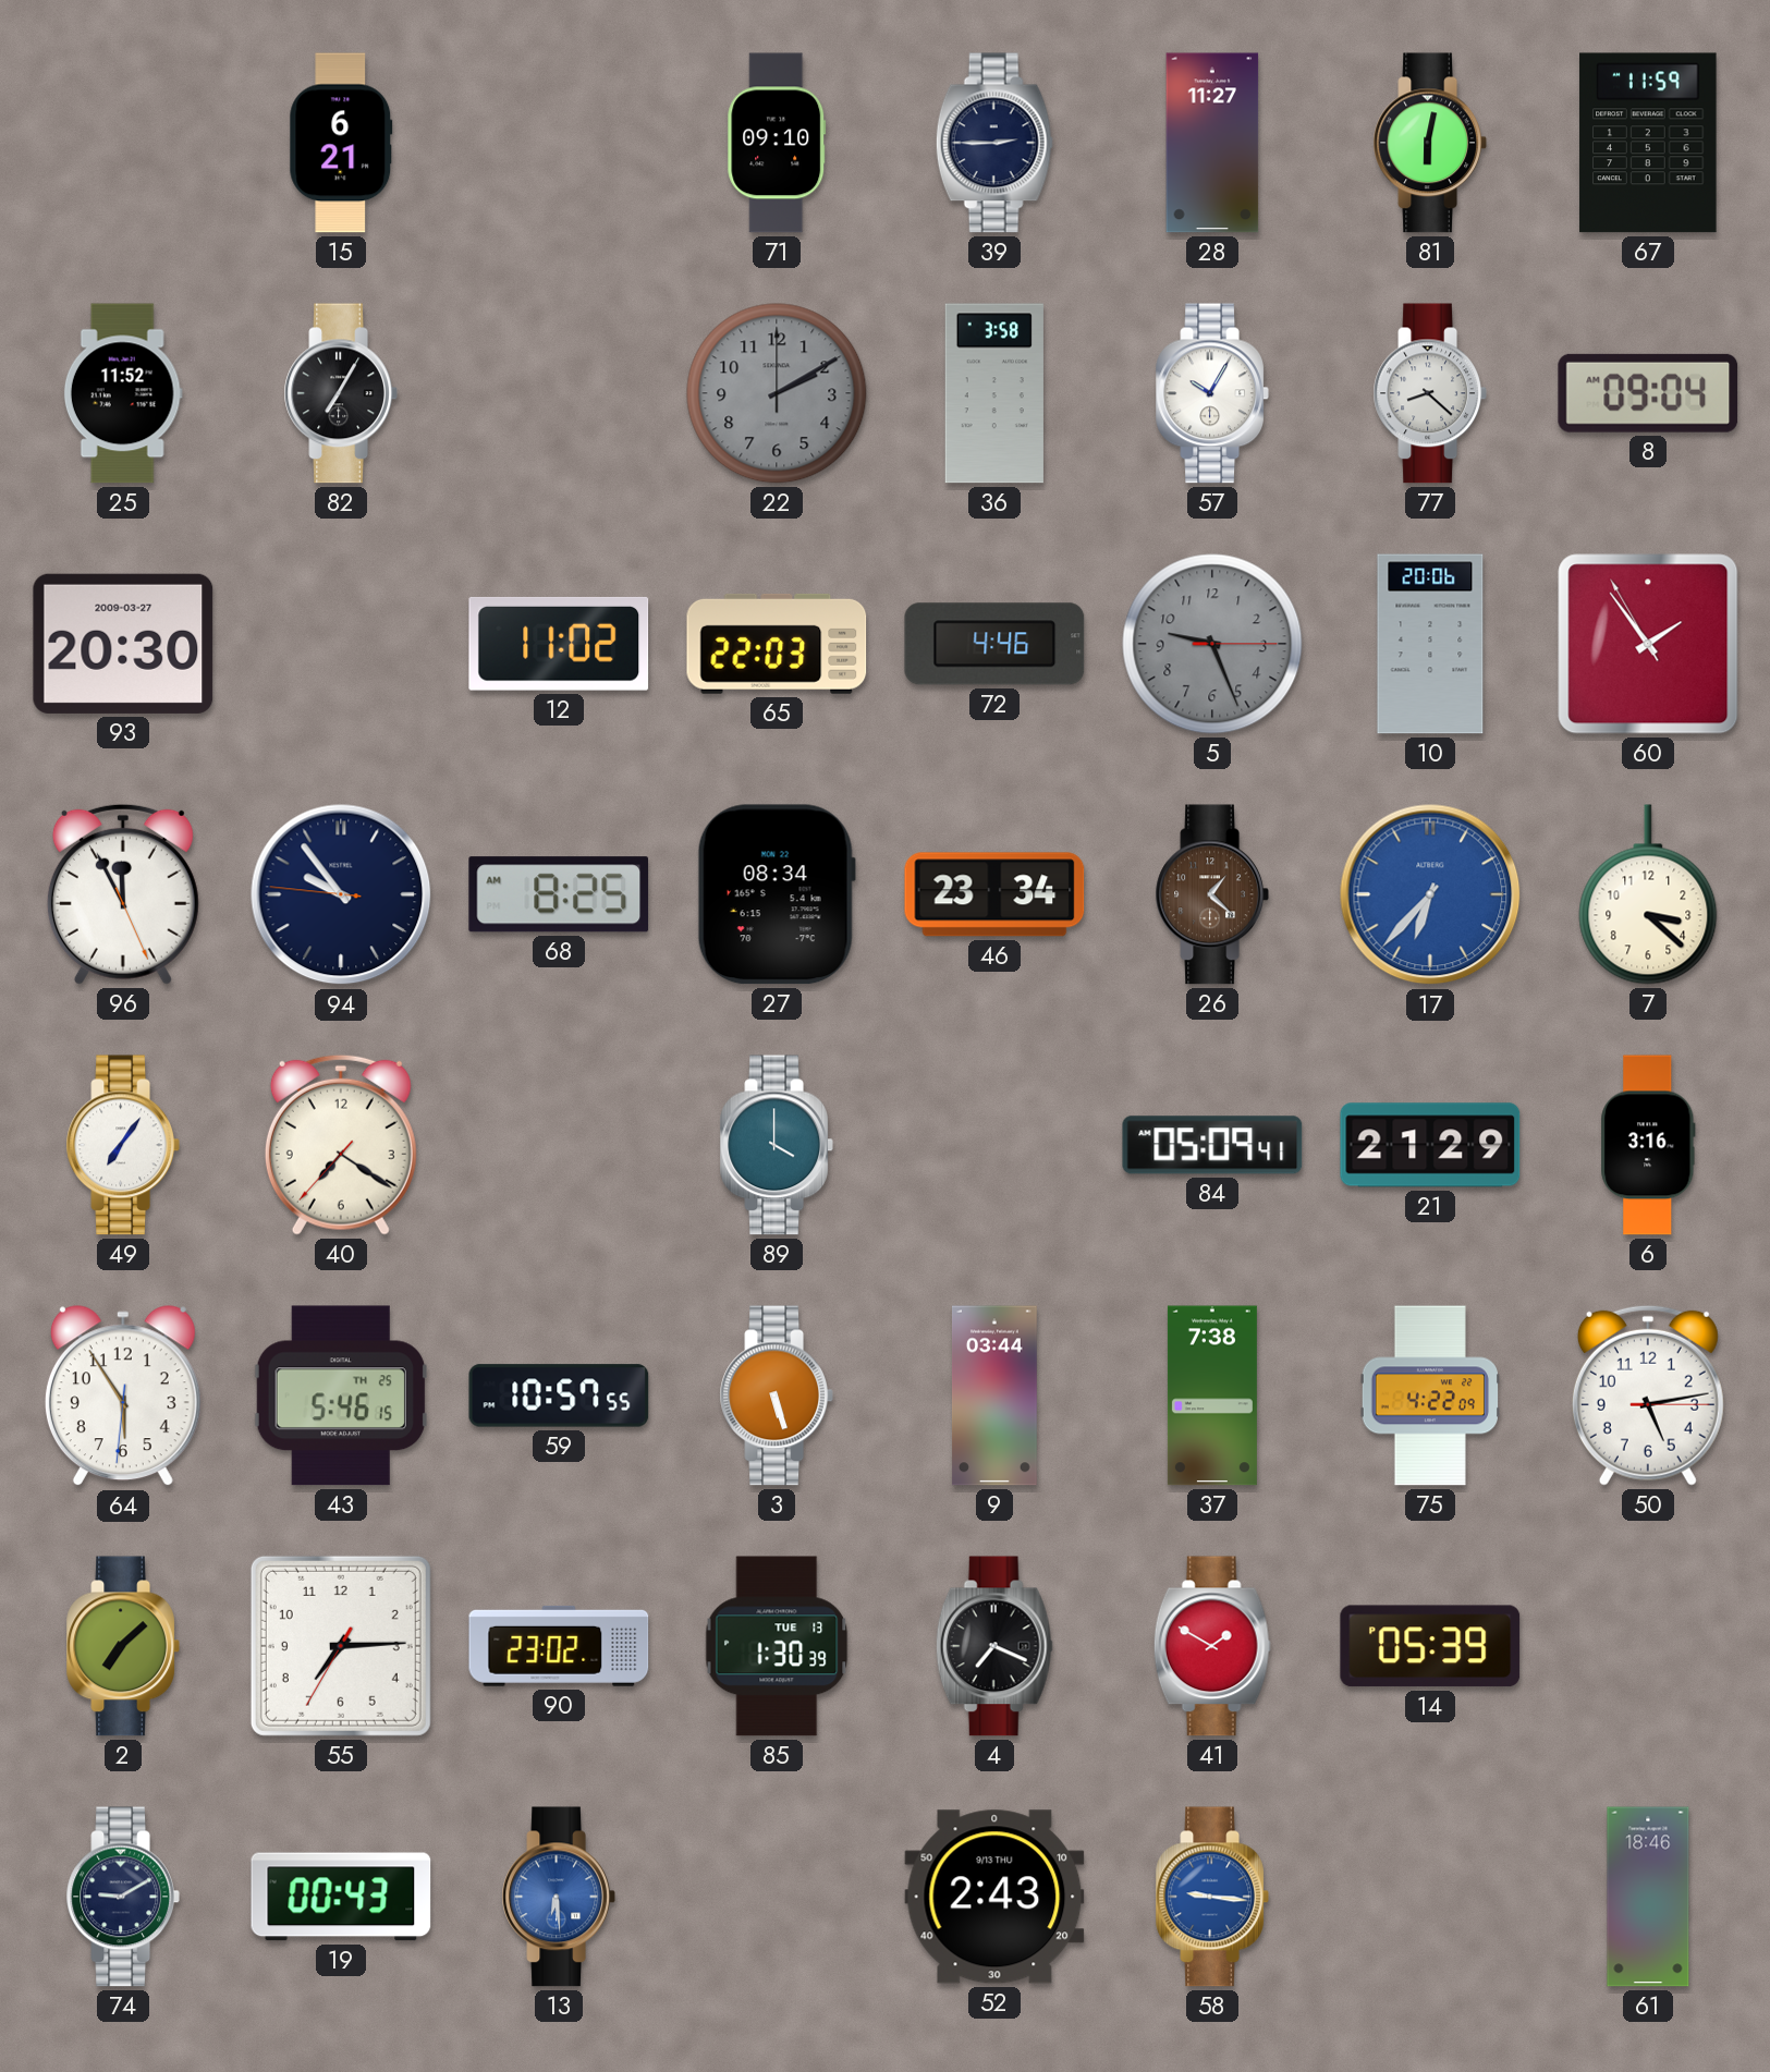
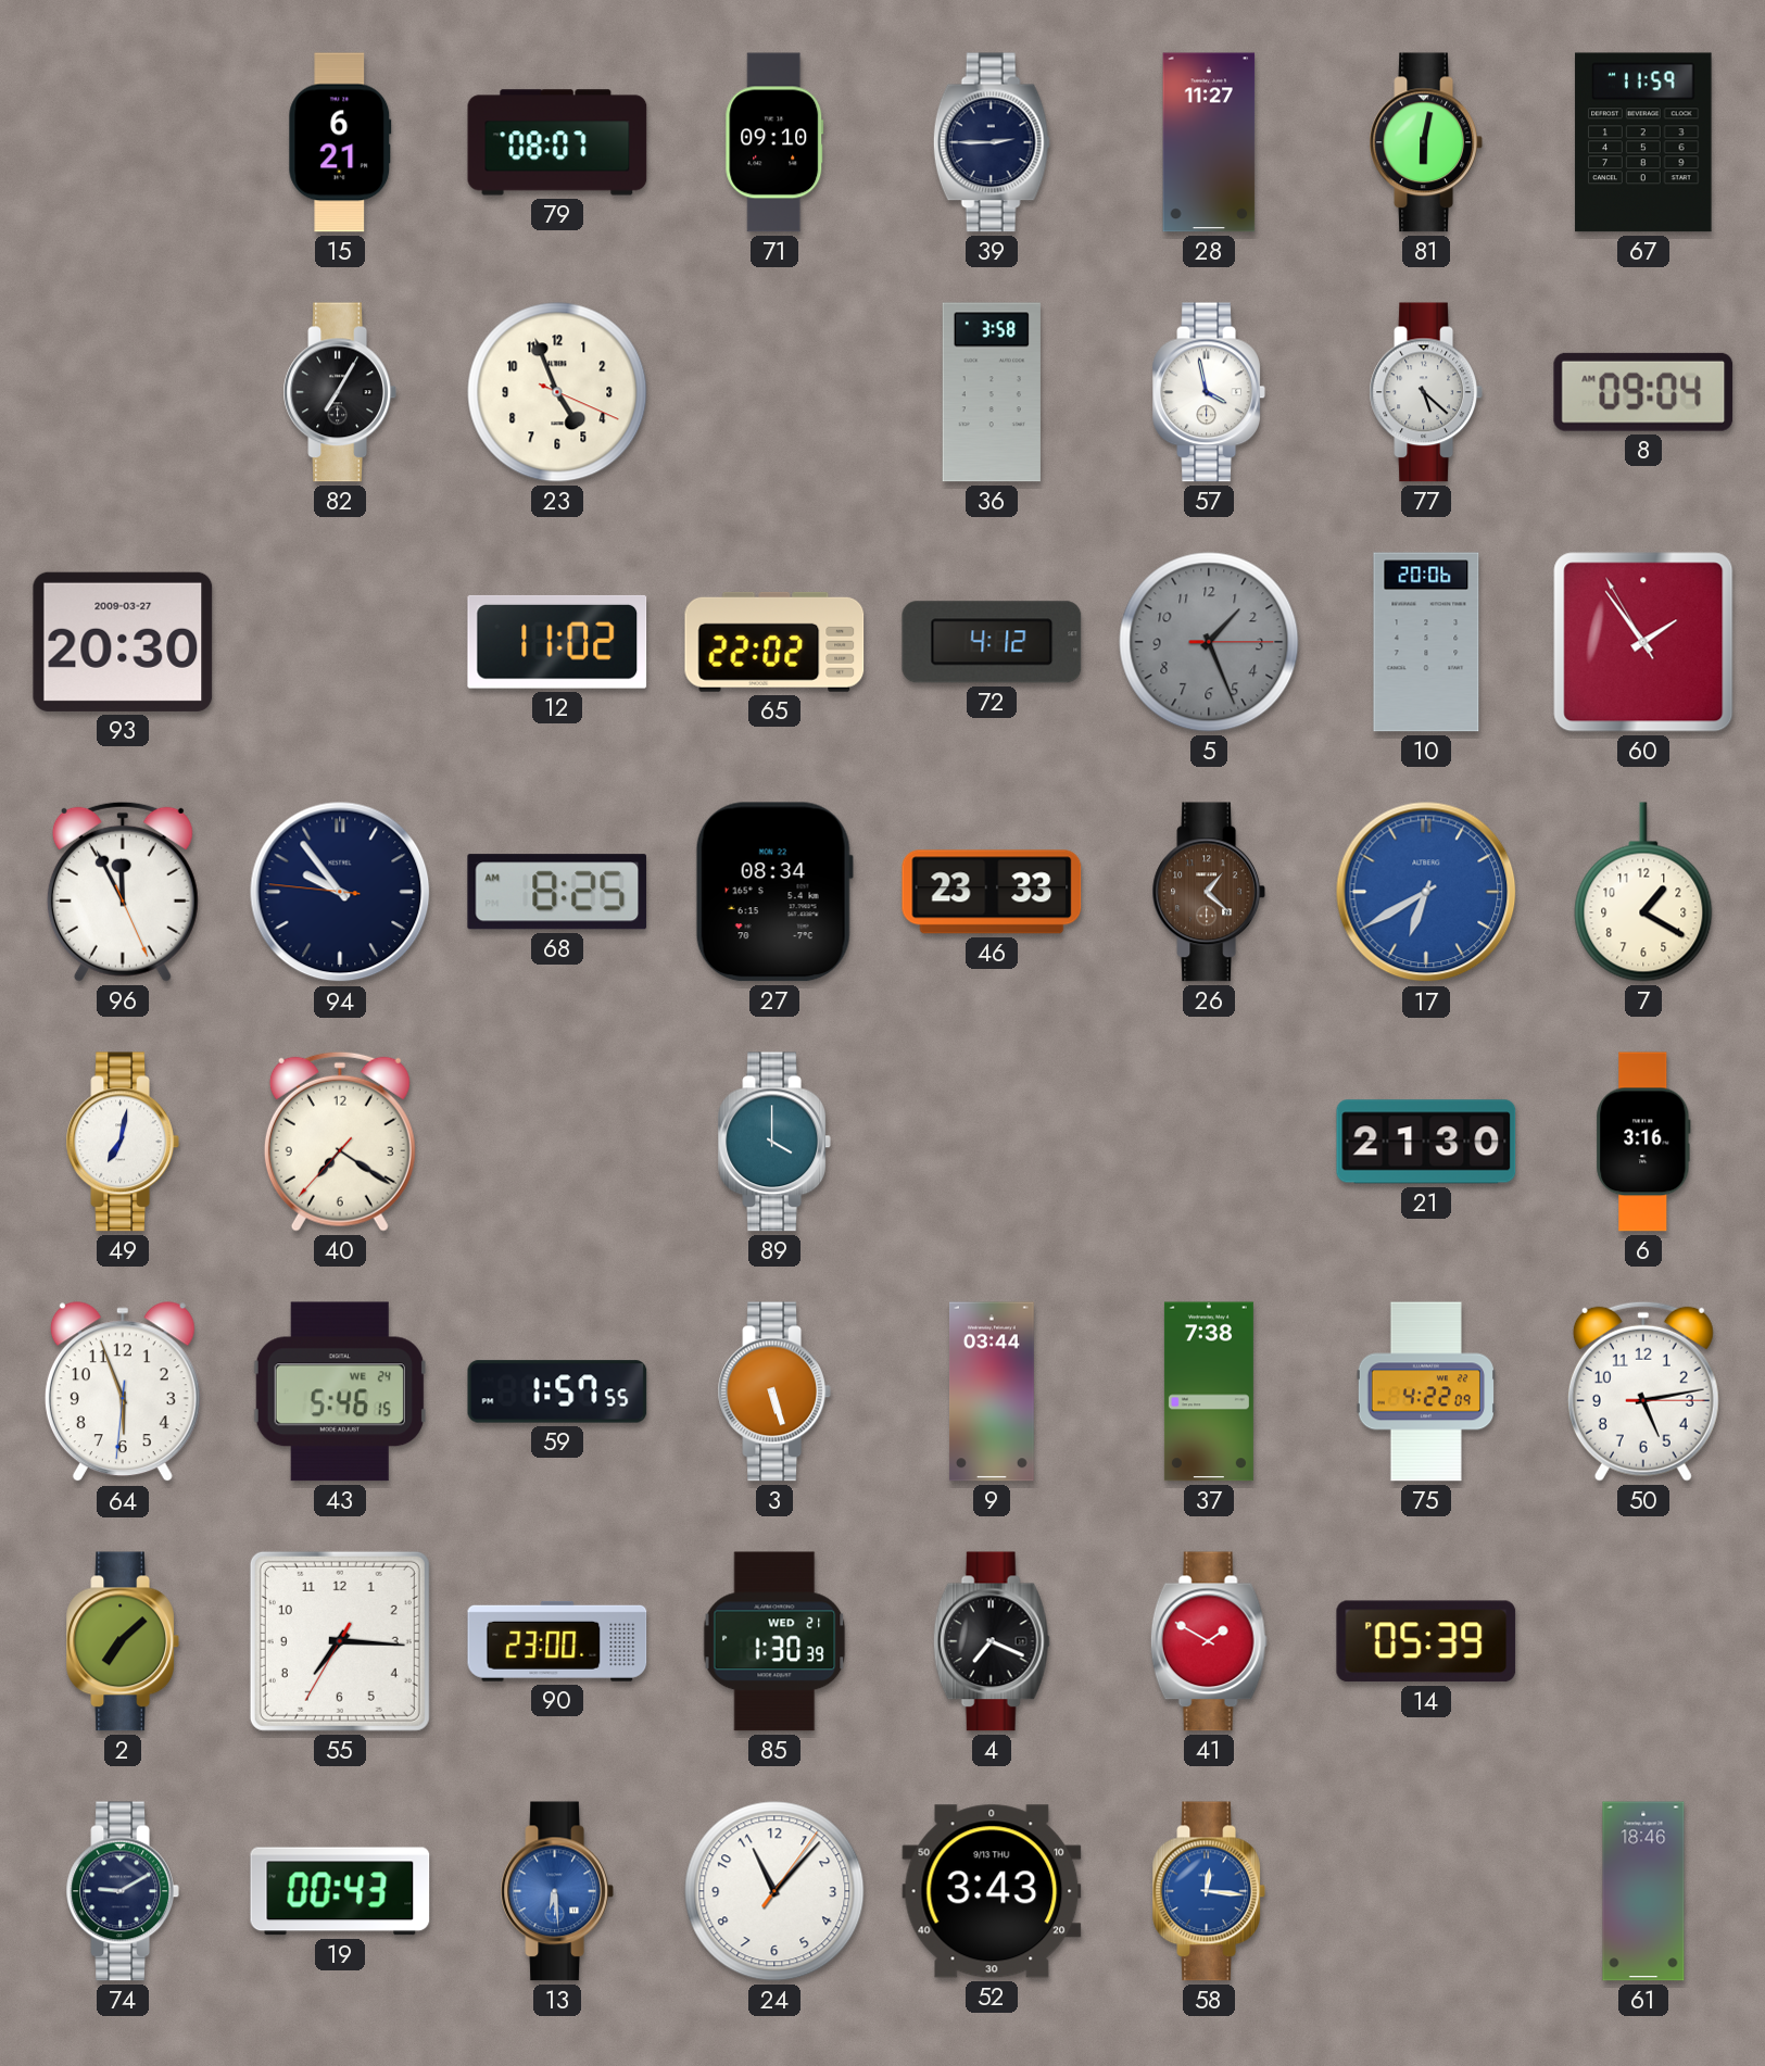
79: none -> 08:07
25: 11:52 -> none
23: none -> 4:56
22: 2:10 -> none
57: 10:05 -> 3:58
77: 8:22 -> 5:22
65: 22:03 -> 22:02
72: 4:46 -> 4:12
5: 9:26 -> 1:26
46: 23:34 -> 23:33
17: 6:37 -> 6:40
7: 3:22 -> 1:20
49: 7:06 -> 7:02
84: 05:09 -> none
21: 21:29 -> 21:30
64: 5:54 -> 5:56
43 date: TH 25 -> WE 24
59: 10:57 -> 1:57
55: 7:14 -> 7:15
90: 23:02 -> 23:00
85 date: TUE 13 -> WED 21
24: none -> 11:07
52: 2:43 -> 3:43
58: 9:16 -> 12:16
